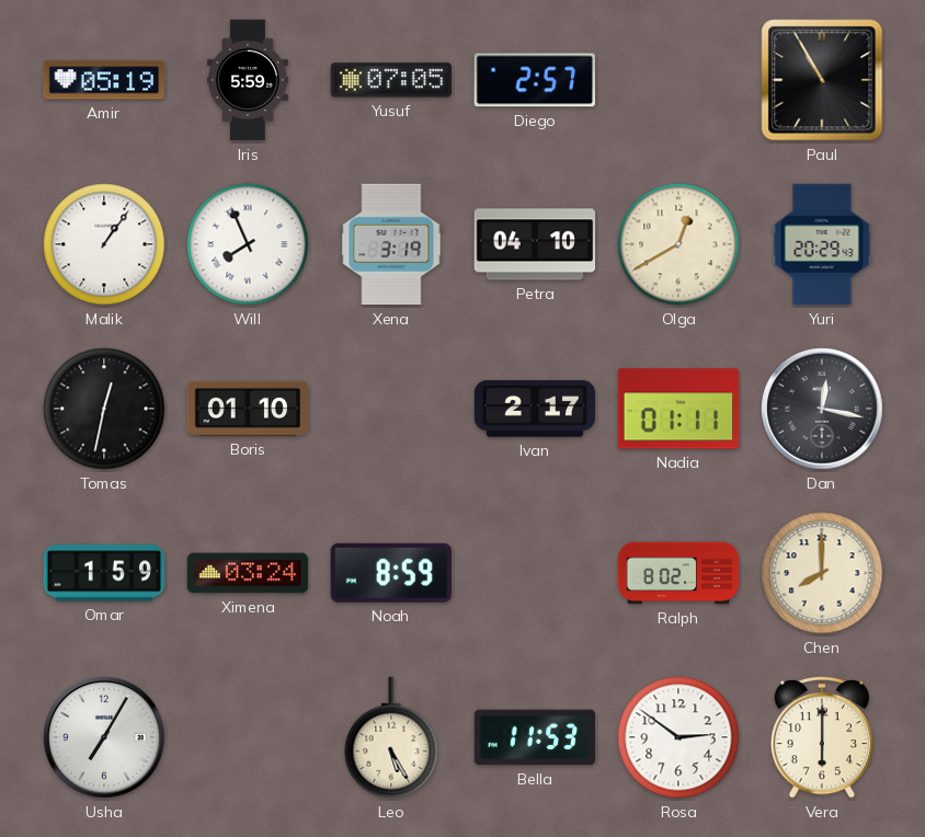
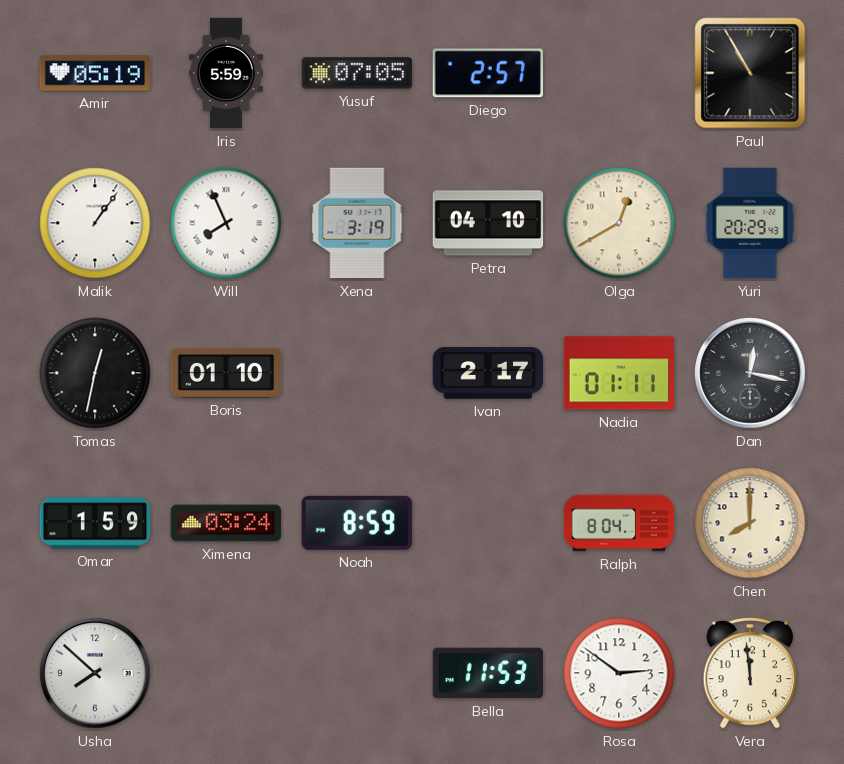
Ralph: 8:02 -> 8:04
Usha: 7:05 -> 7:52
Leo: 5:25 -> none
Vera: 6:00 -> 11:59
